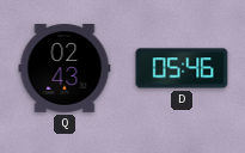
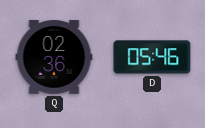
Q: 02:43 -> 02:36
